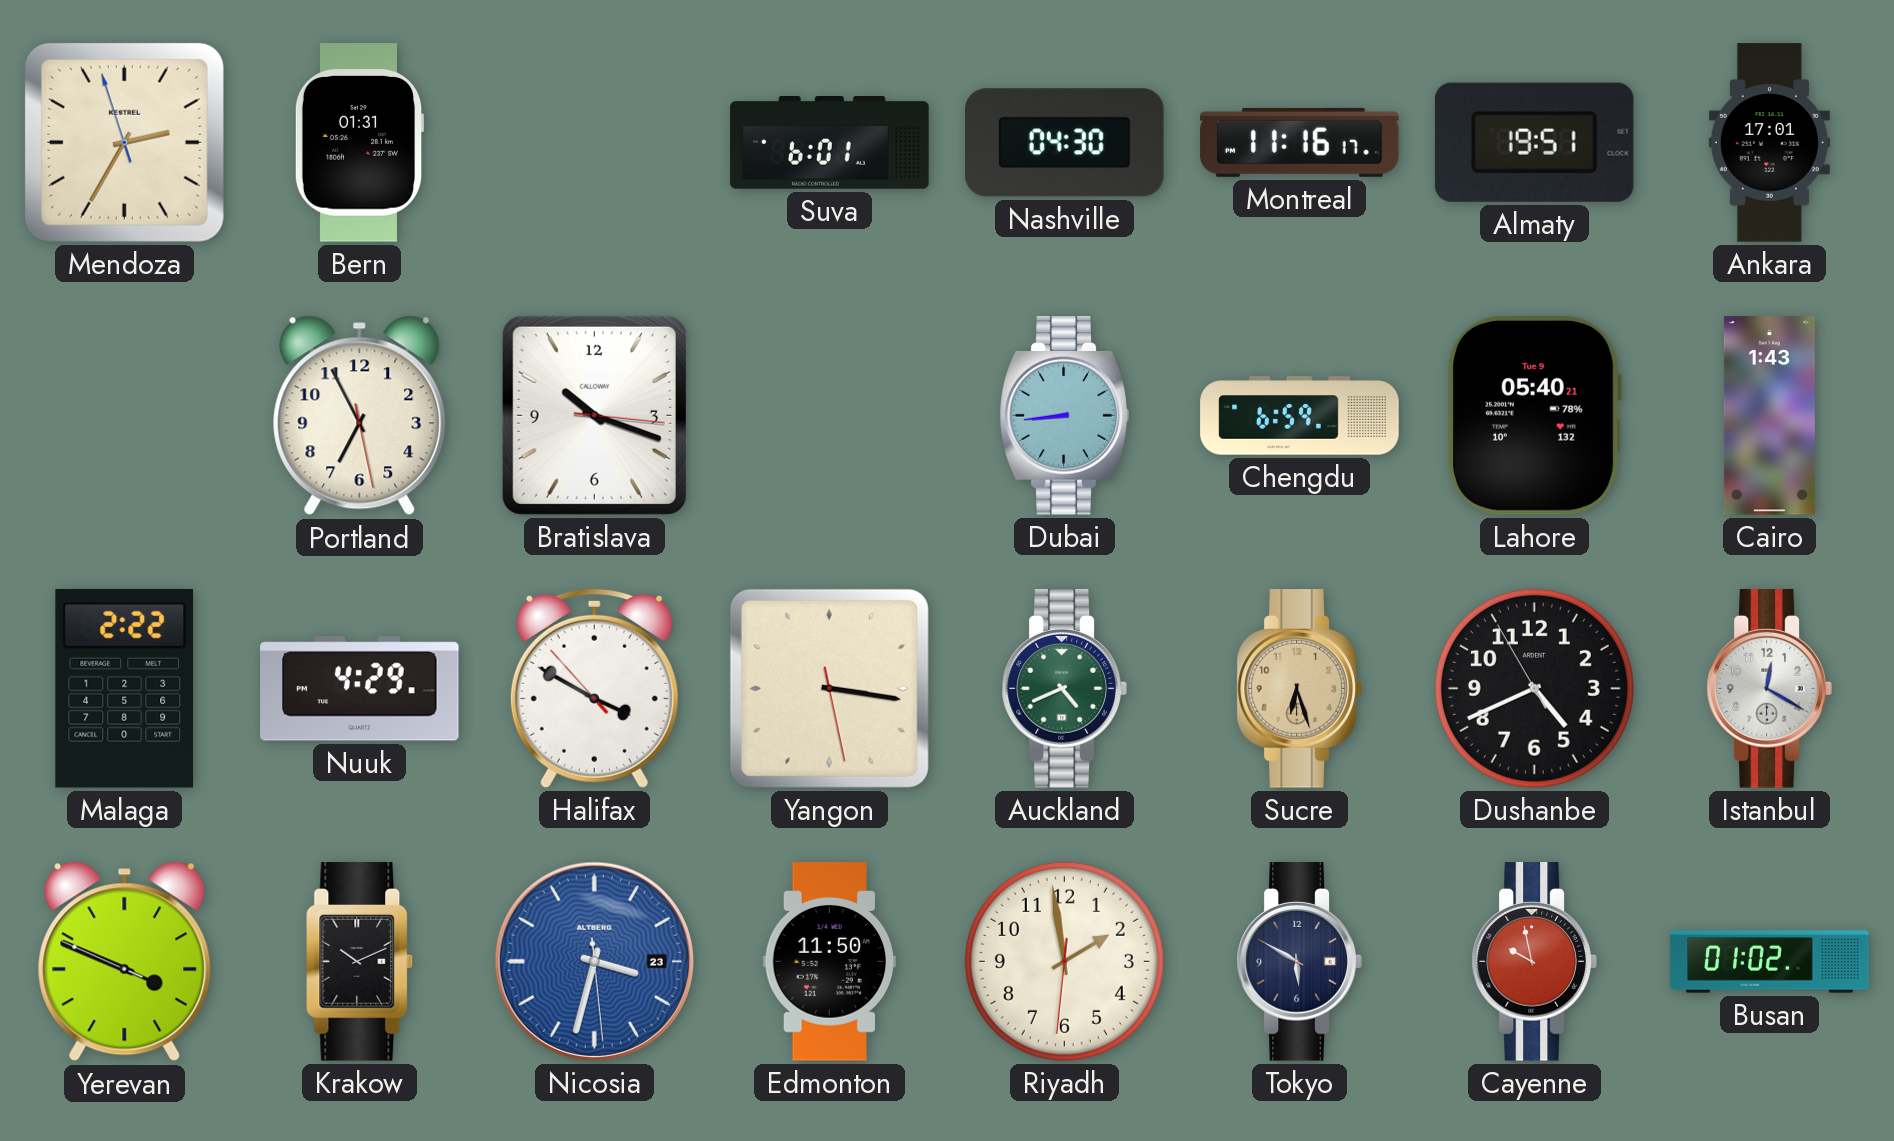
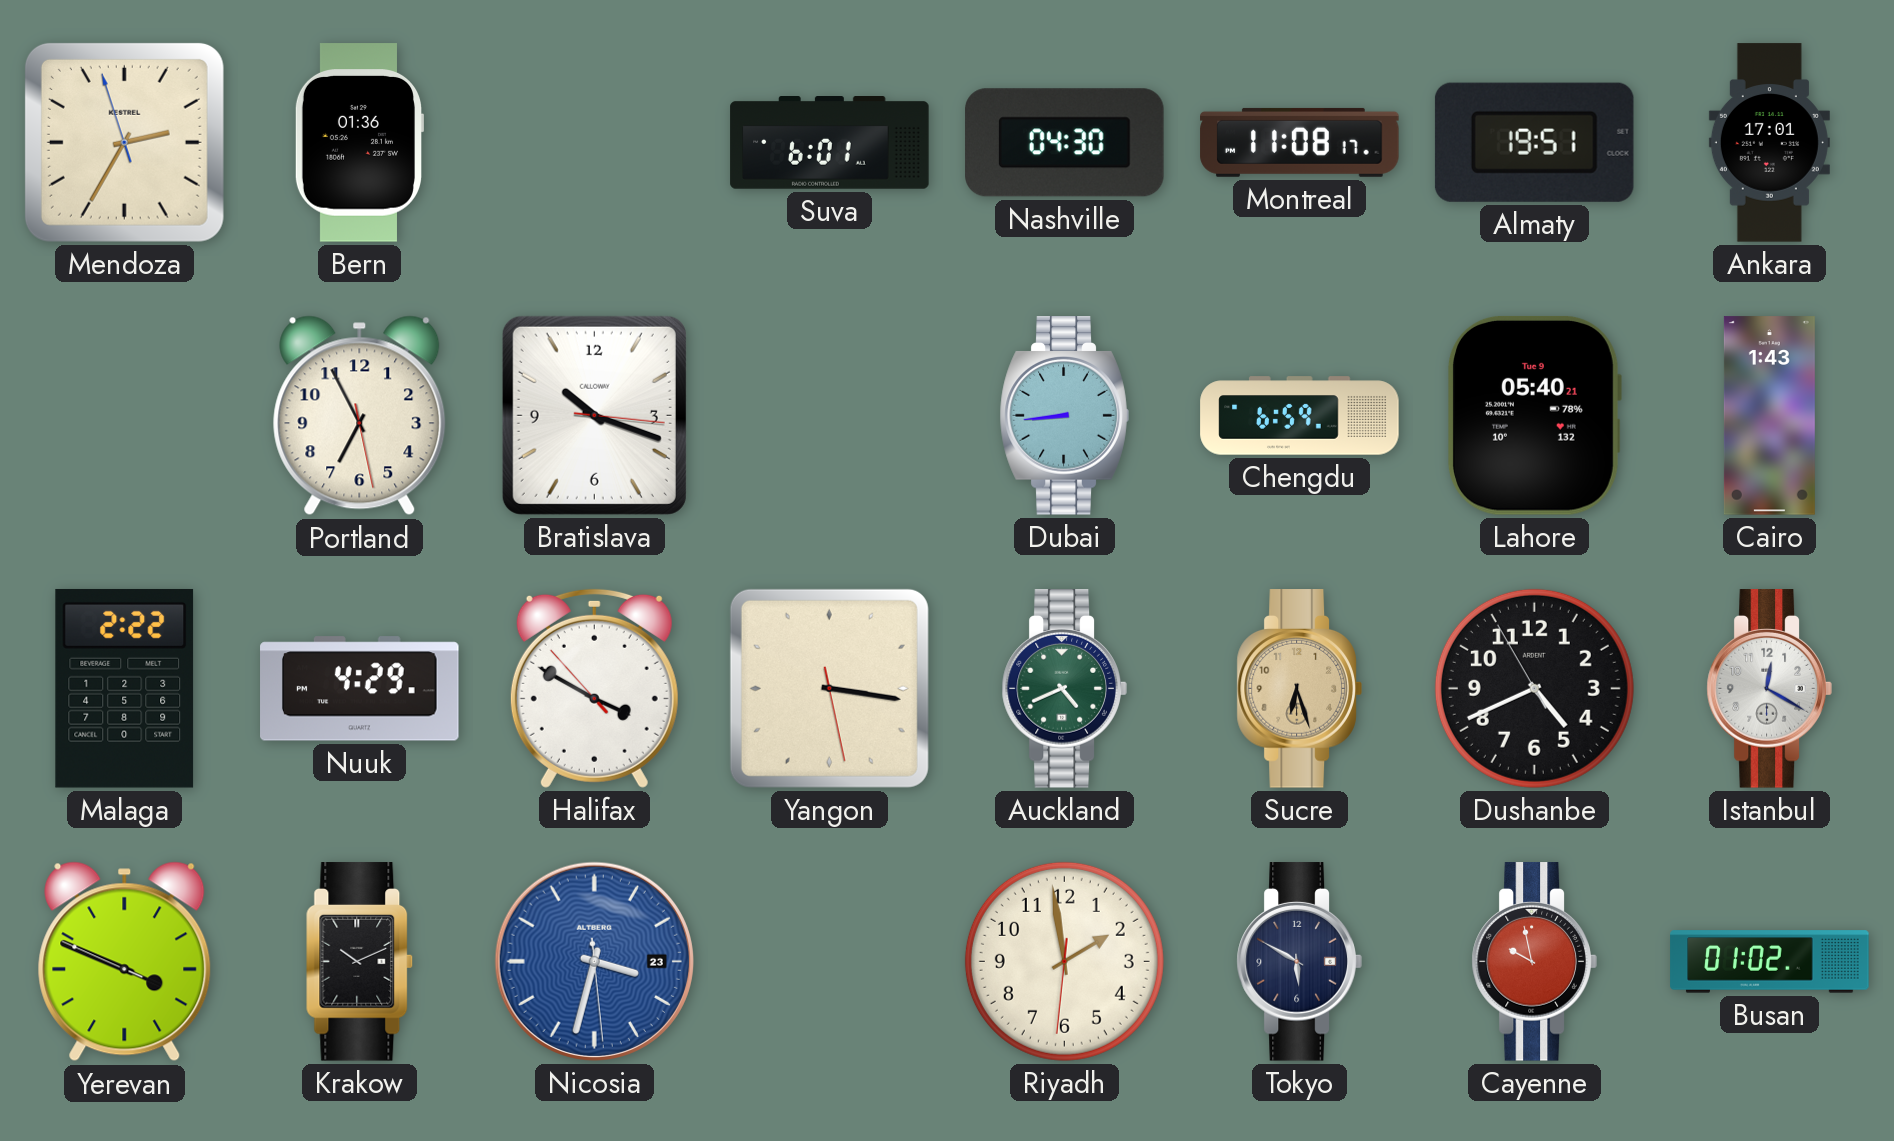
Bern: 01:31 -> 01:36
Montreal: 11:16 -> 11:08
Edmonton: 11:50 -> none
